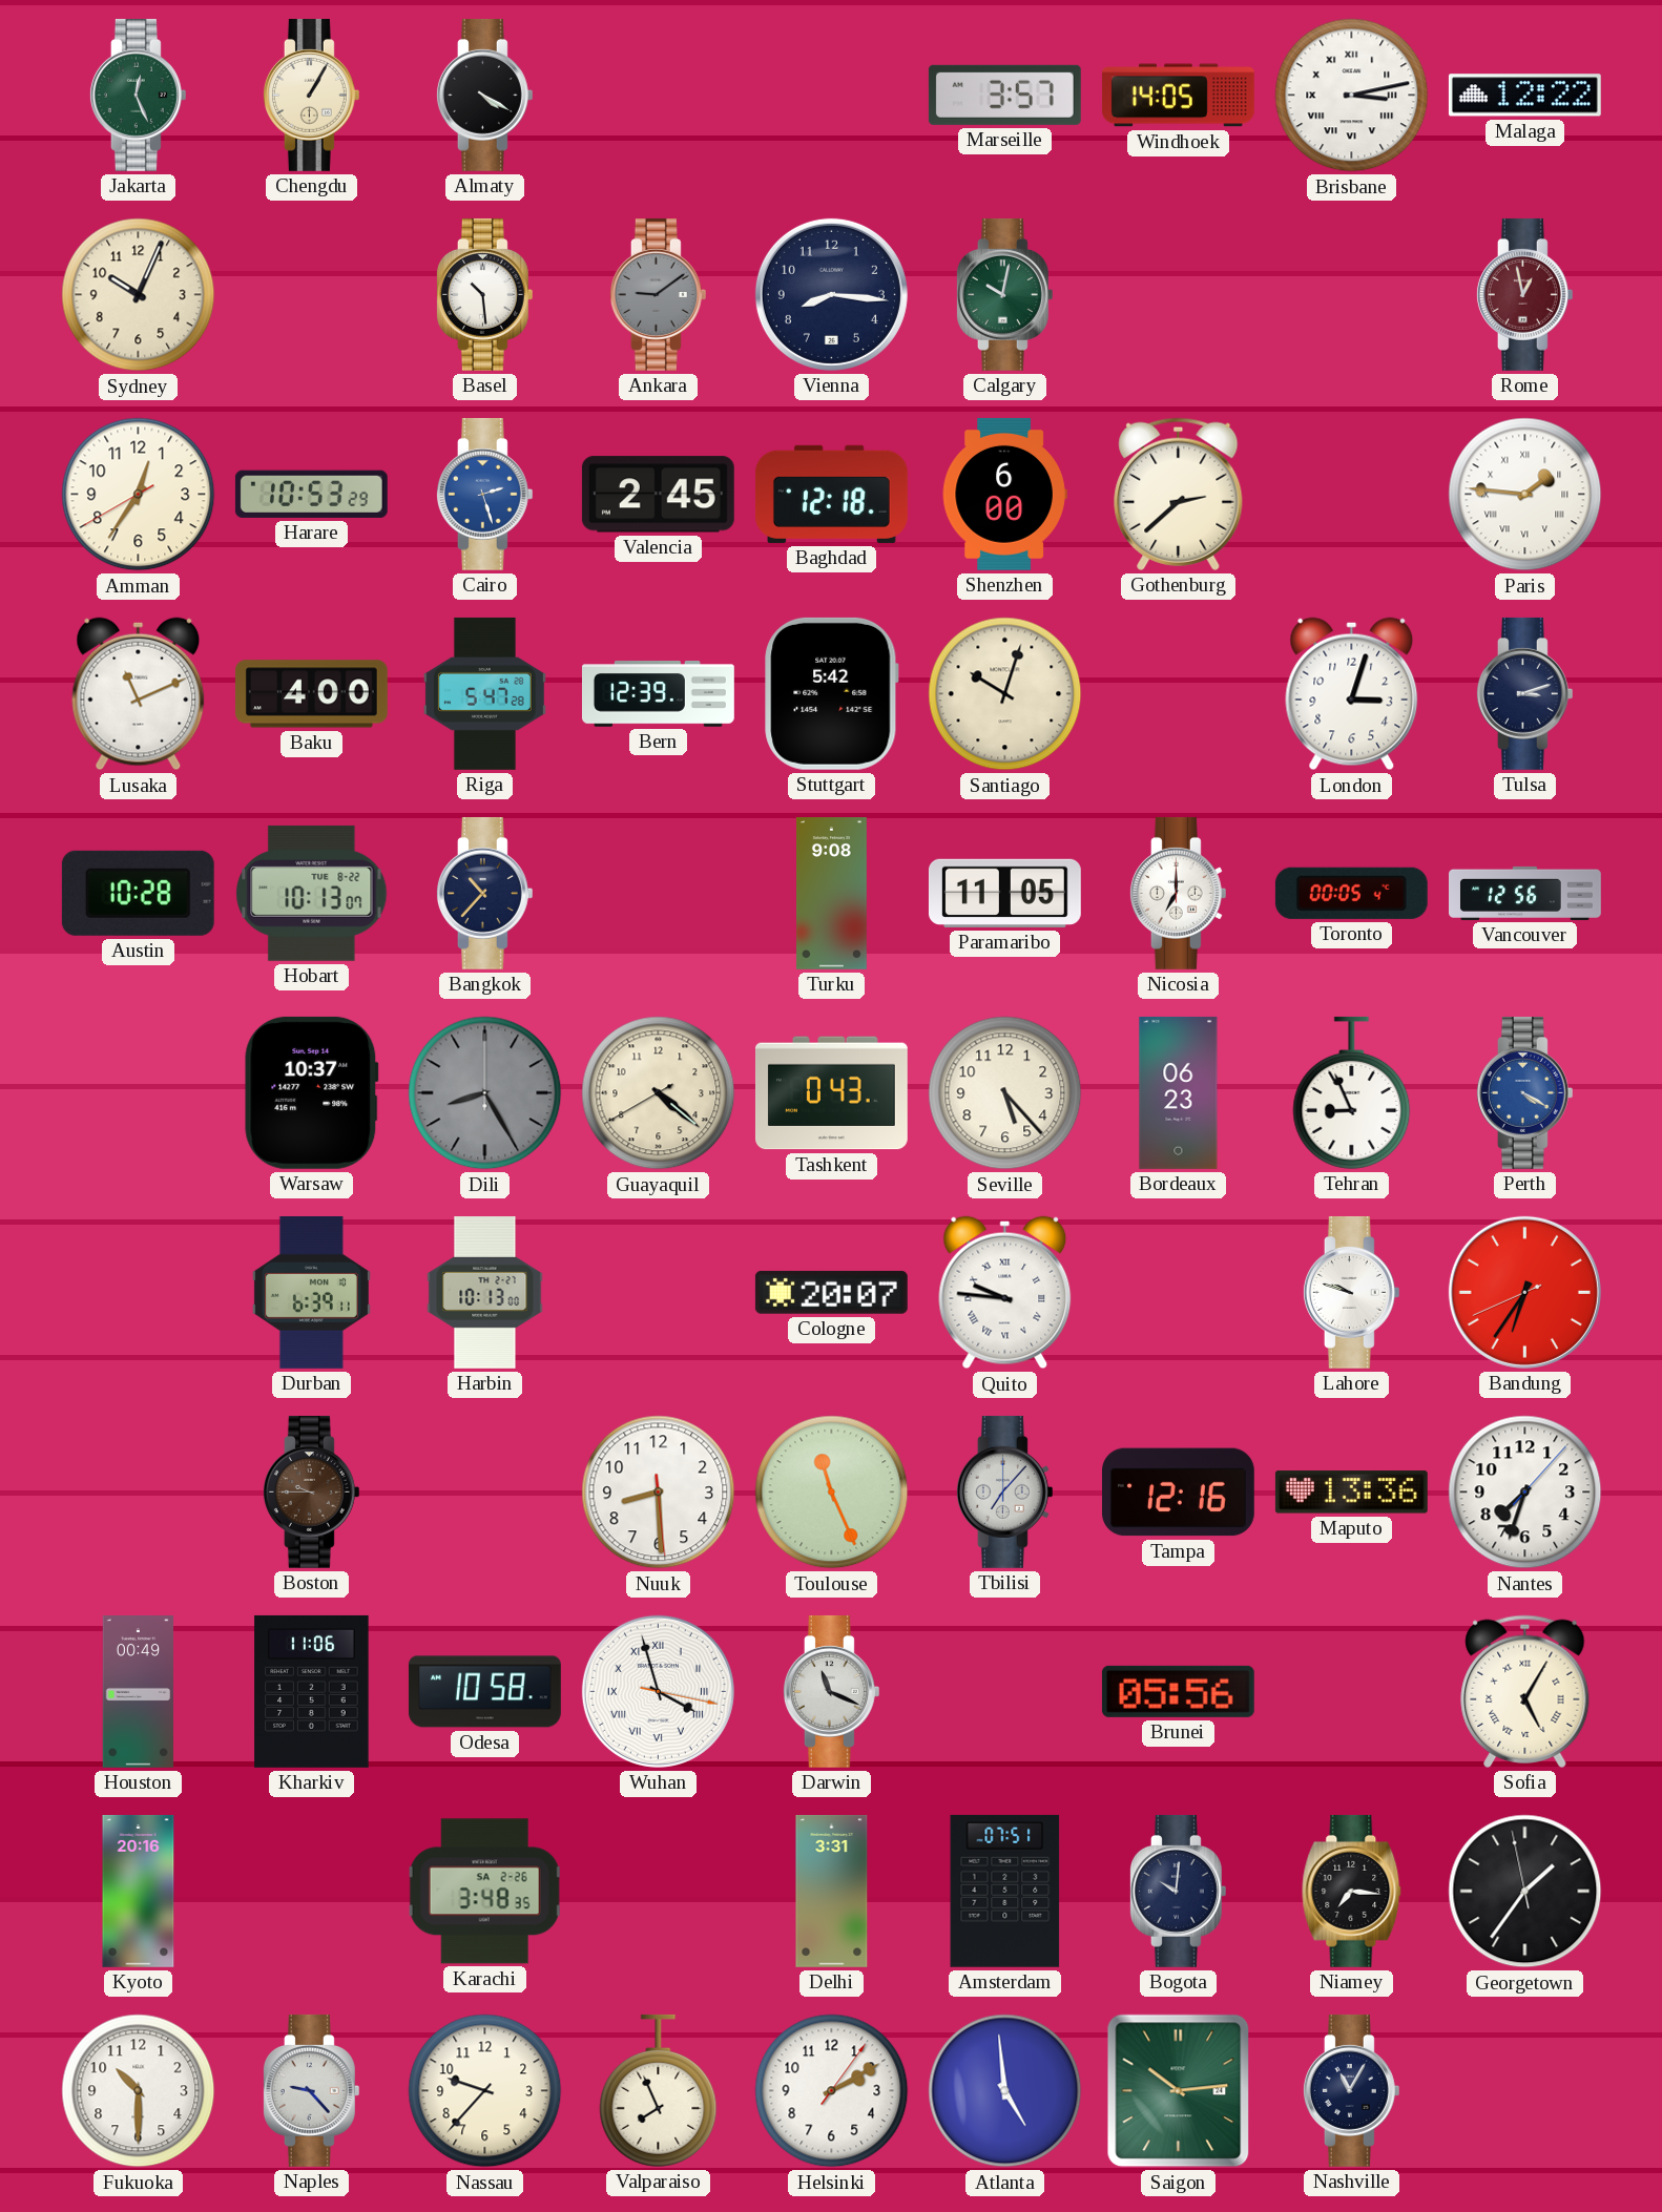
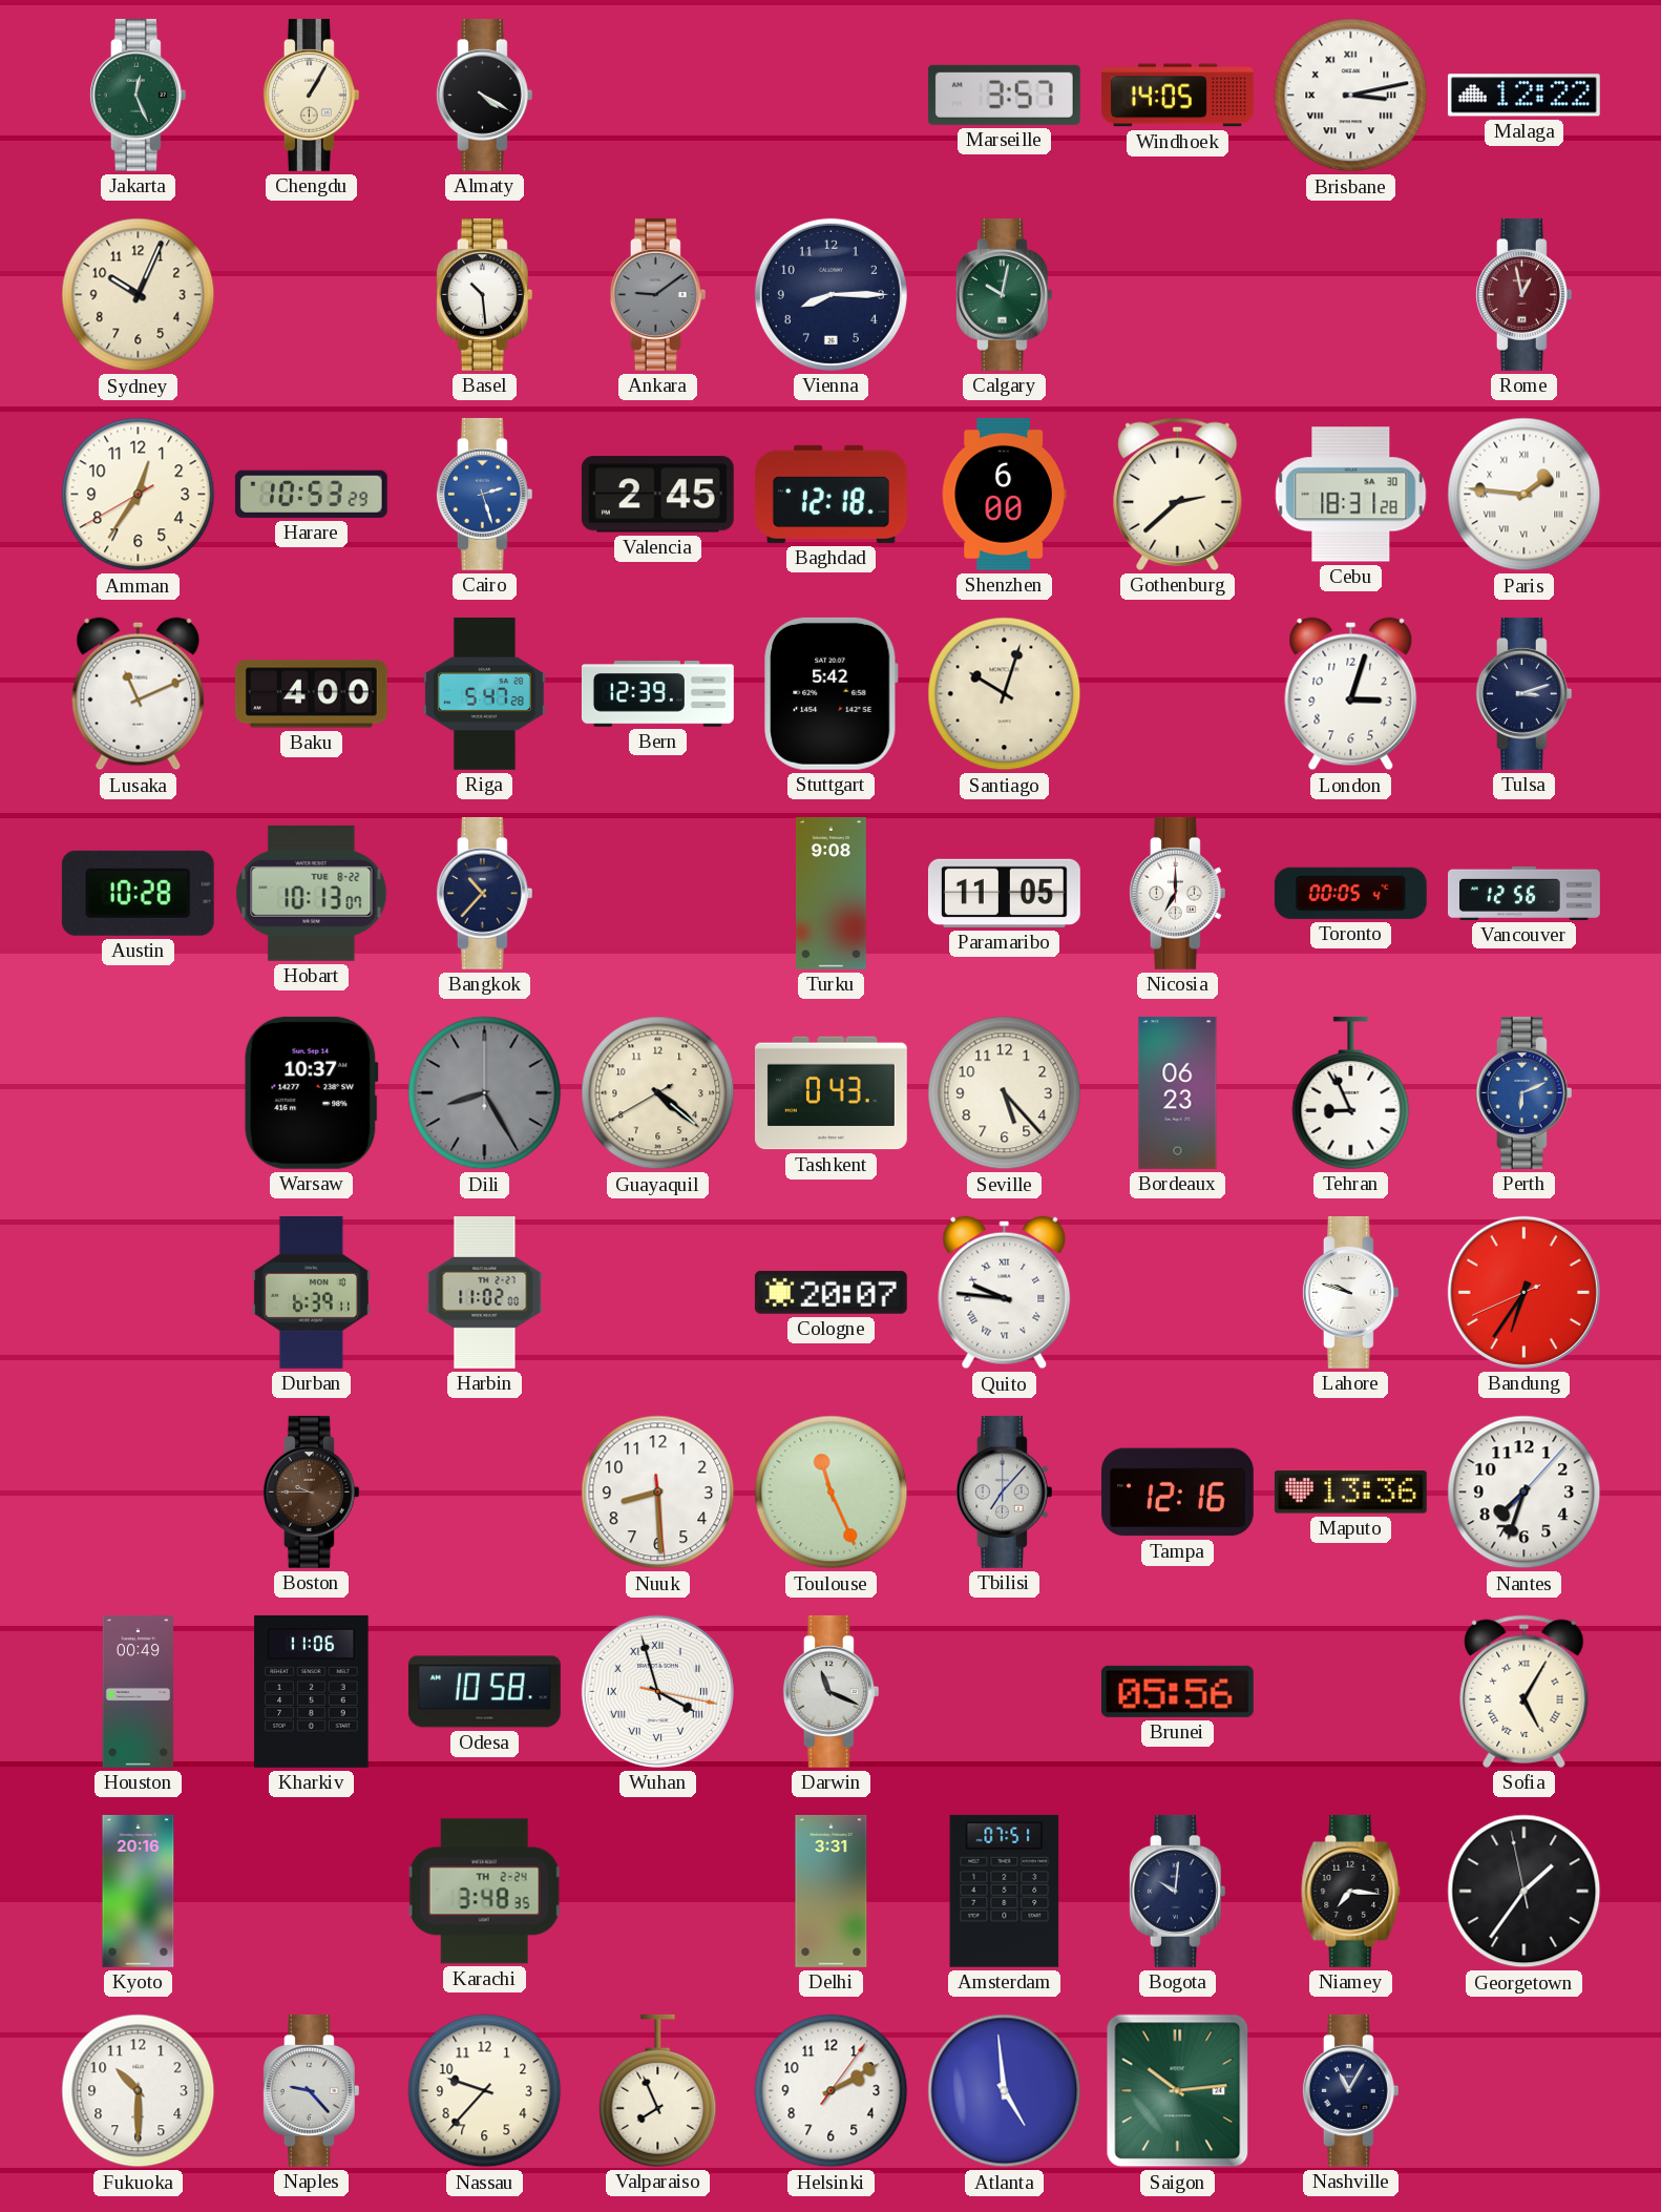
Vienna: 8:16 -> 8:15
Cebu: none -> 18:31
Perth: 4:20 -> 6:11
Harbin: 10:13 -> 11:02
Karachi date: SA 2-26 -> TH 2-24
